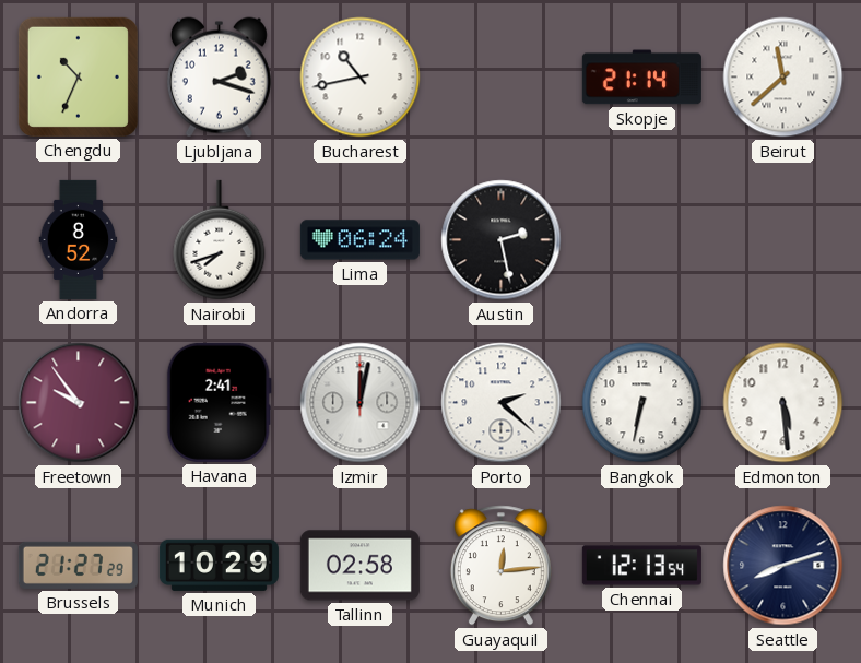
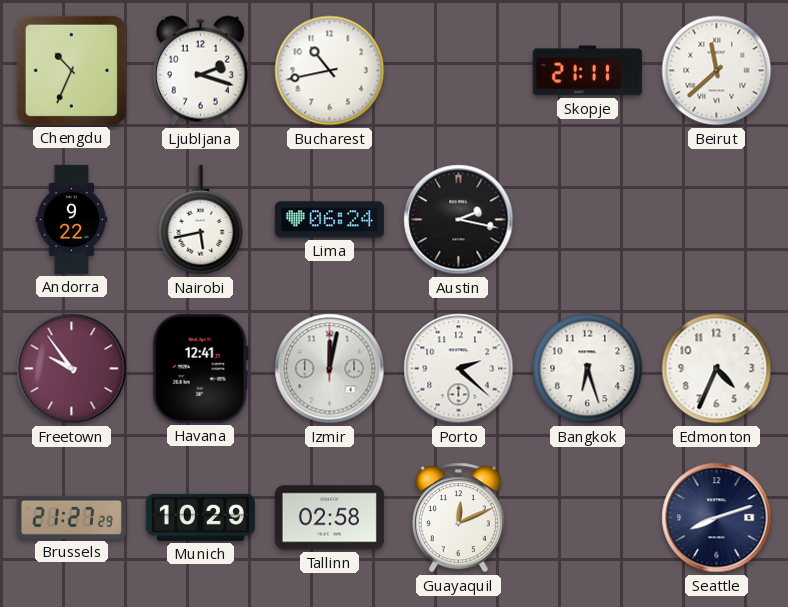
Skopje: 21:14 -> 21:11
Andorra: 8:52 -> 9:22
Nairobi: 7:42 -> 5:43
Austin: 2:28 -> 2:17
Havana: 2:41 -> 12:41
Bangkok: 6:32 -> 6:27
Edmonton: 5:29 -> 4:34
Guayaquil: 12:14 -> 12:11
Chennai: 12:13 -> none
